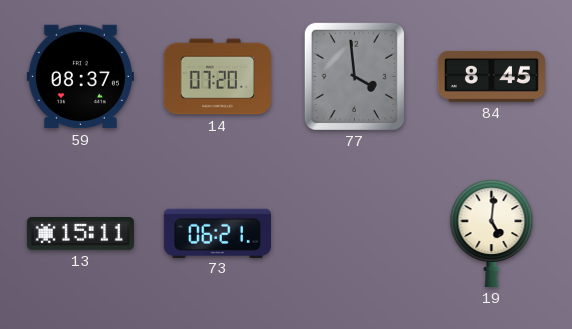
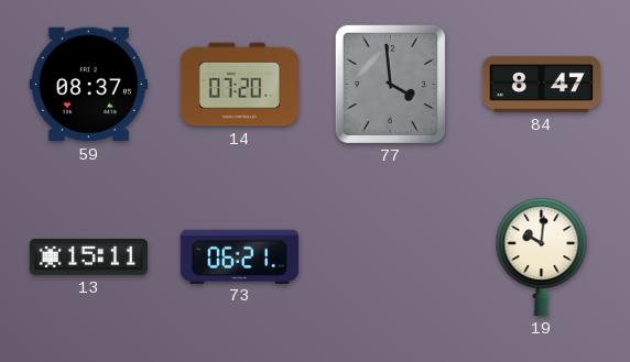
84: 8:45 -> 8:47
19: 5:01 -> 10:01
